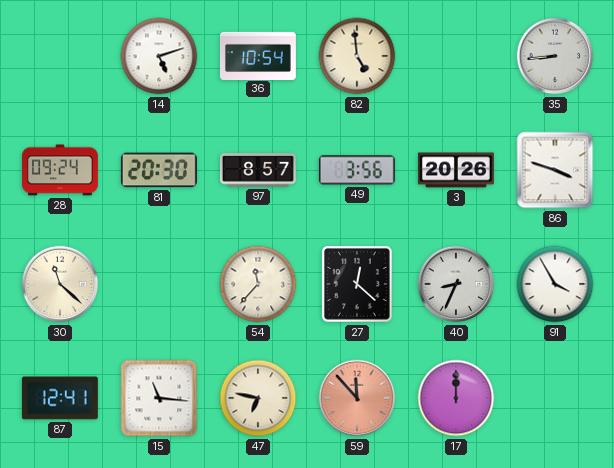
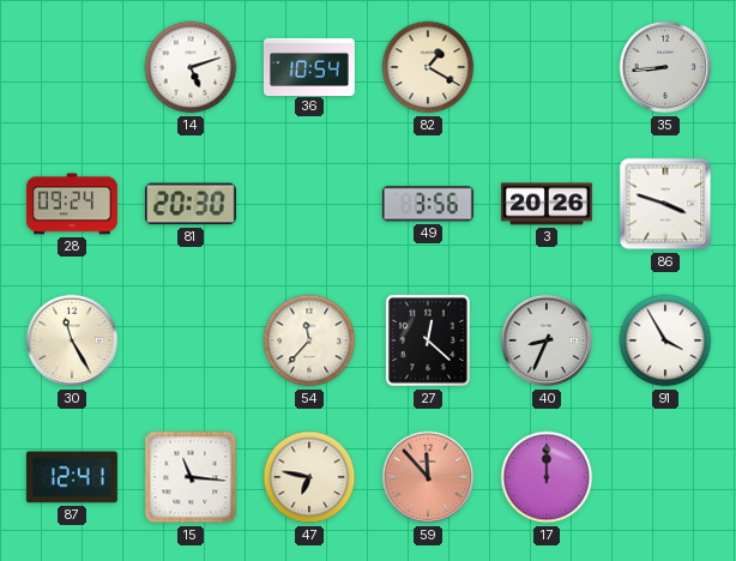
82: 4:59 -> 1:20
97: 8:57 -> none
30: 11:22 -> 11:25
